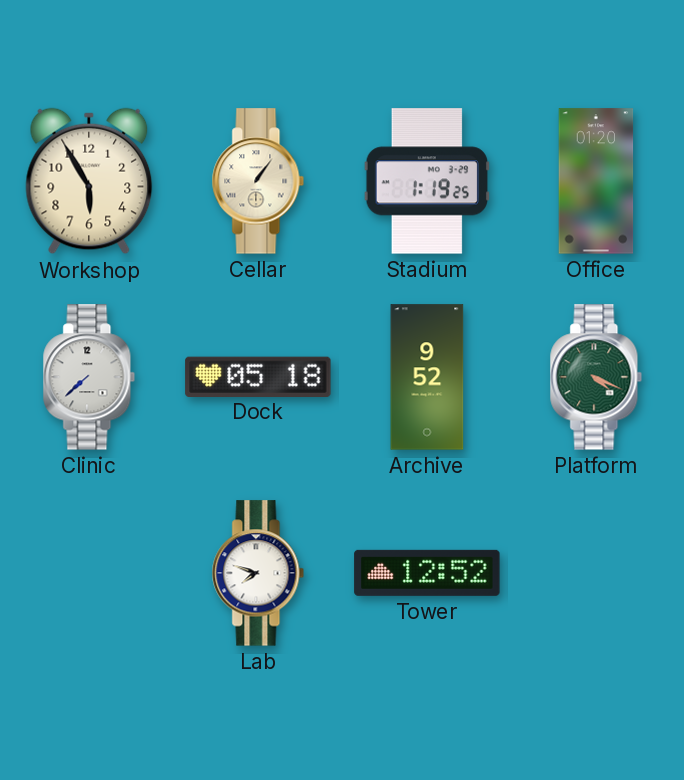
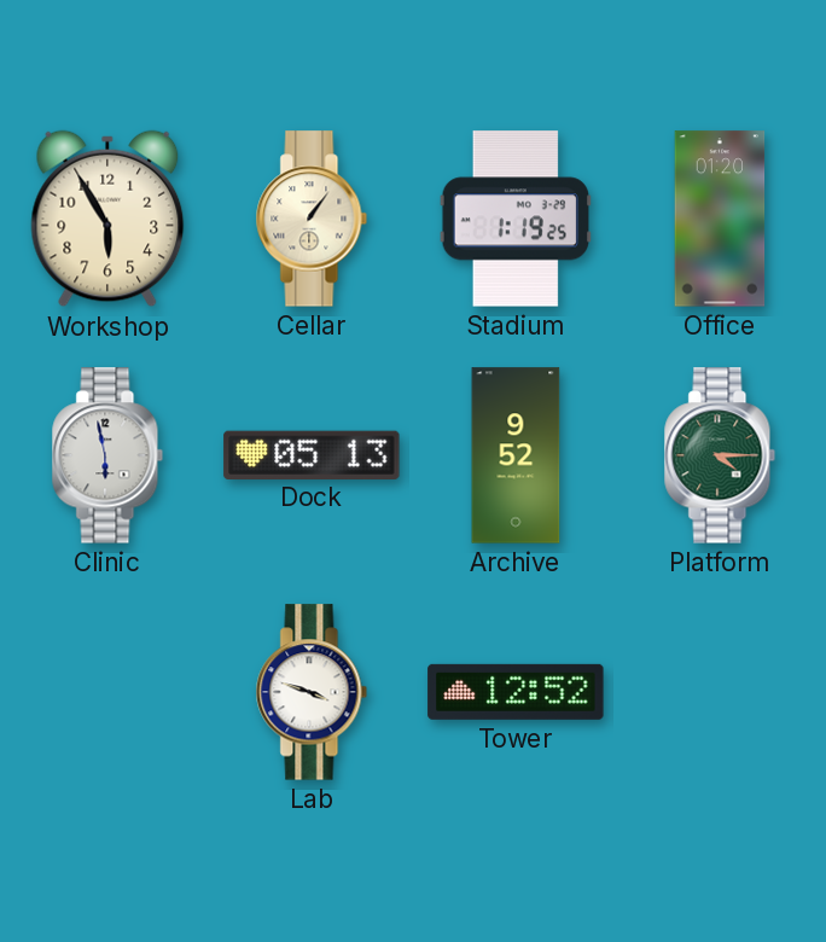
Clinic: 7:38 -> 5:58
Dock: 05:18 -> 05:13
Platform: 4:19 -> 4:15
Lab: 7:48 -> 3:48
